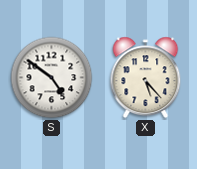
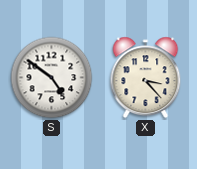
X: 5:23 -> 3:23
